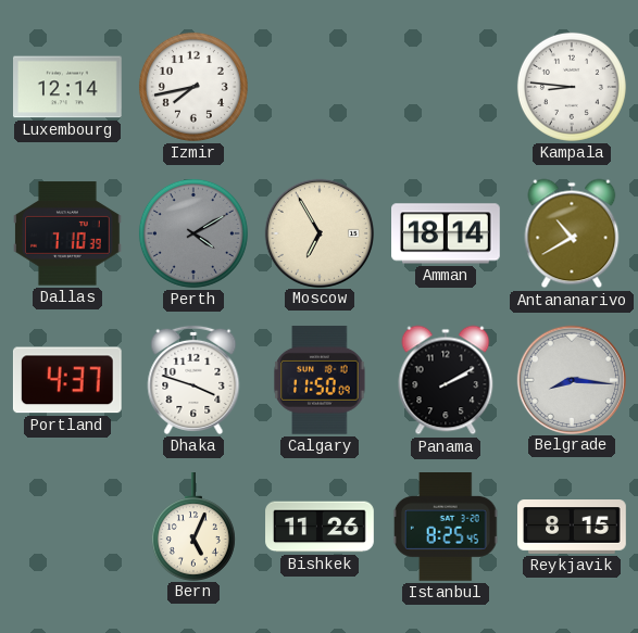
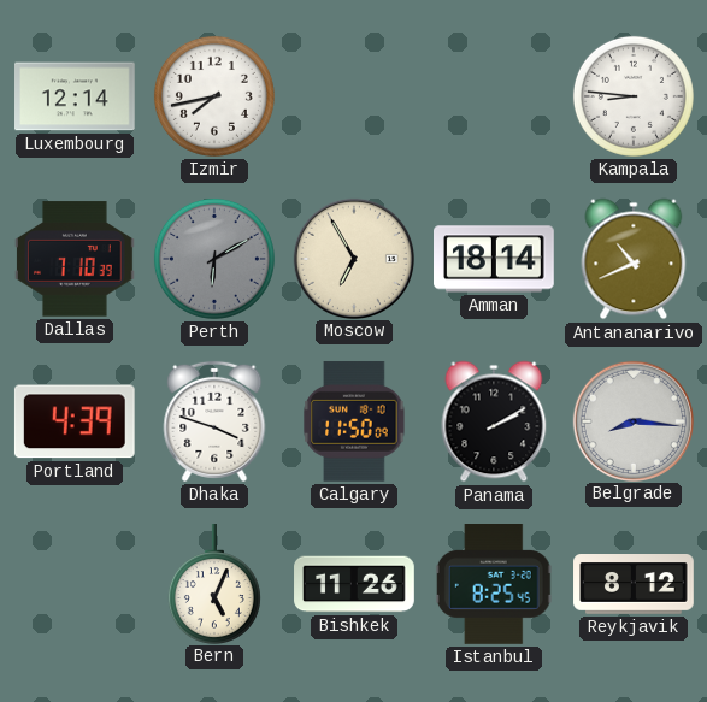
Perth: 4:10 -> 6:10
Antananarivo: 10:40 -> 10:41
Portland: 4:37 -> 4:39
Reykjavik: 8:15 -> 8:12
